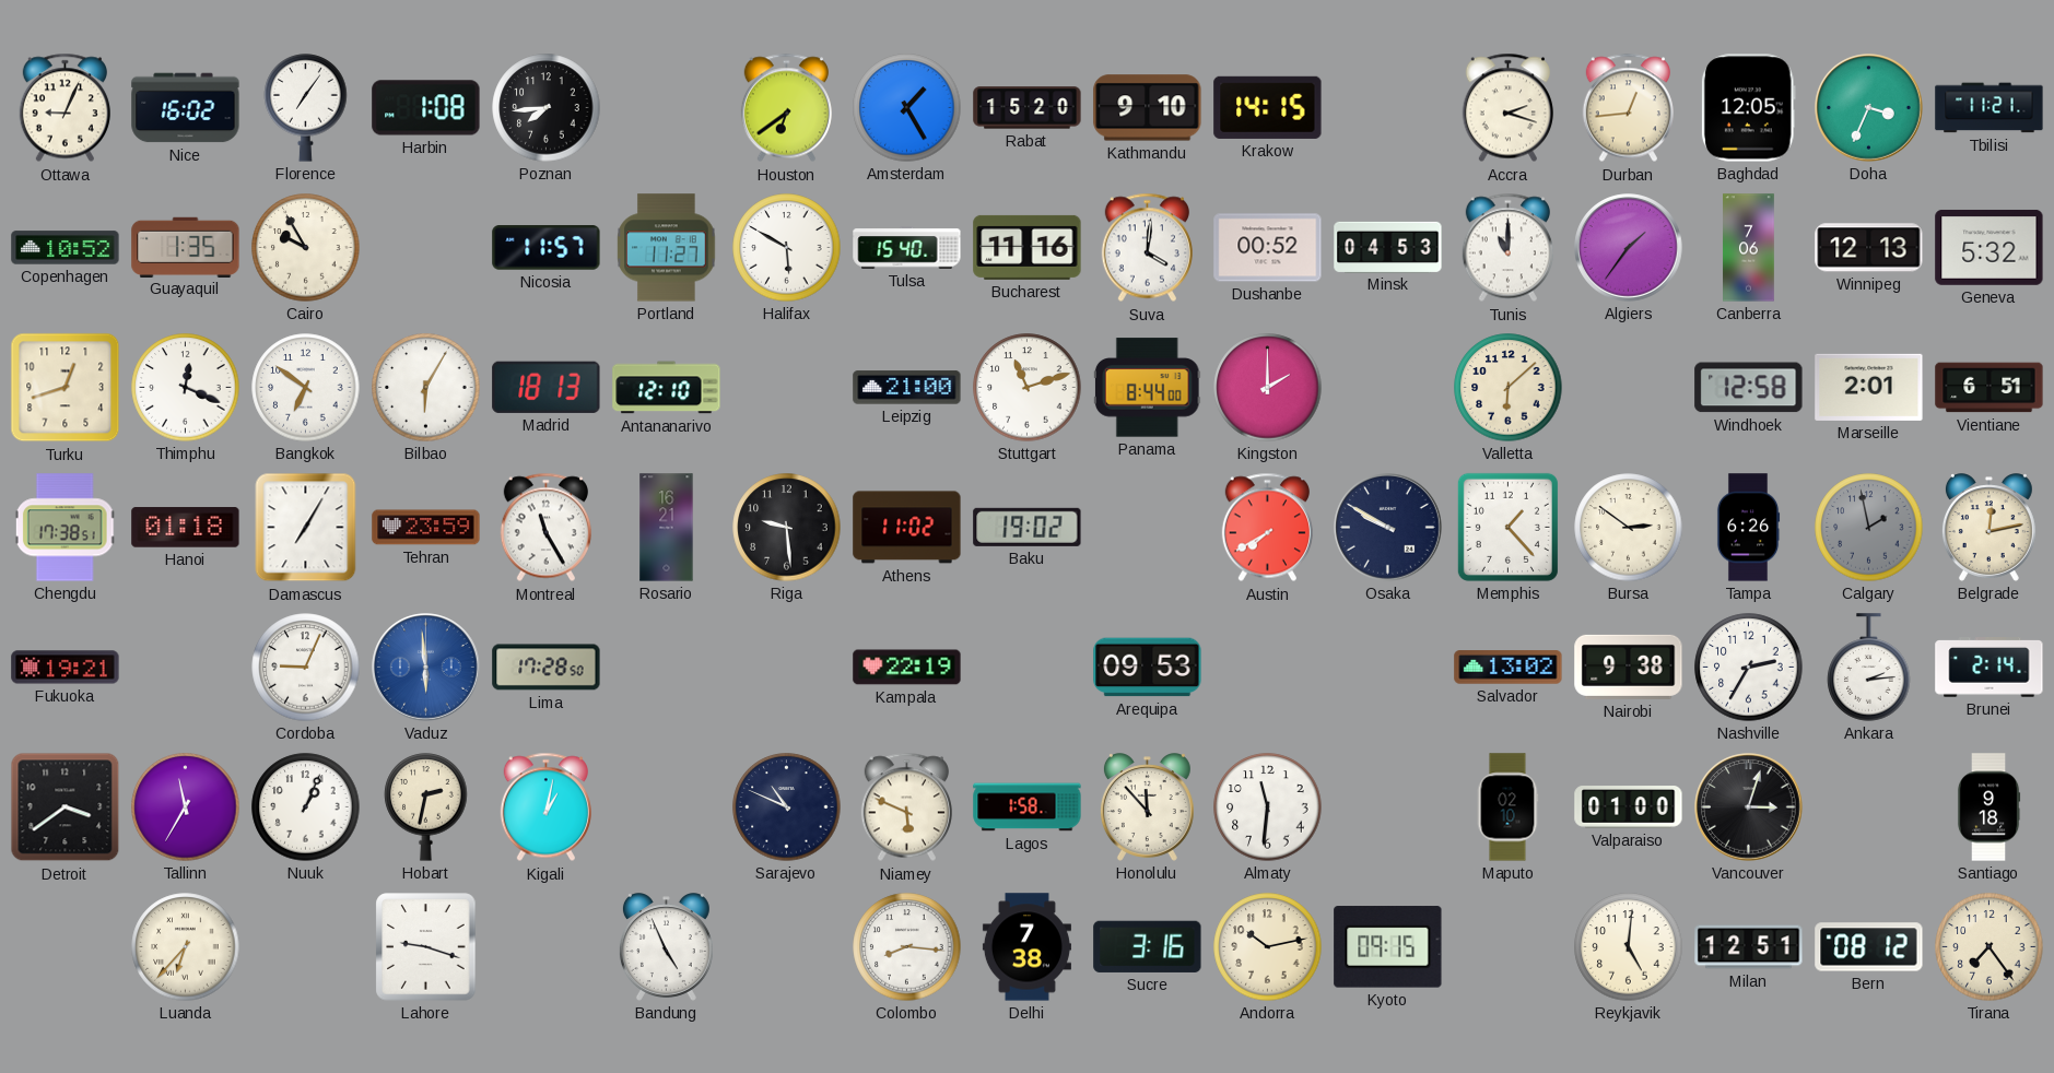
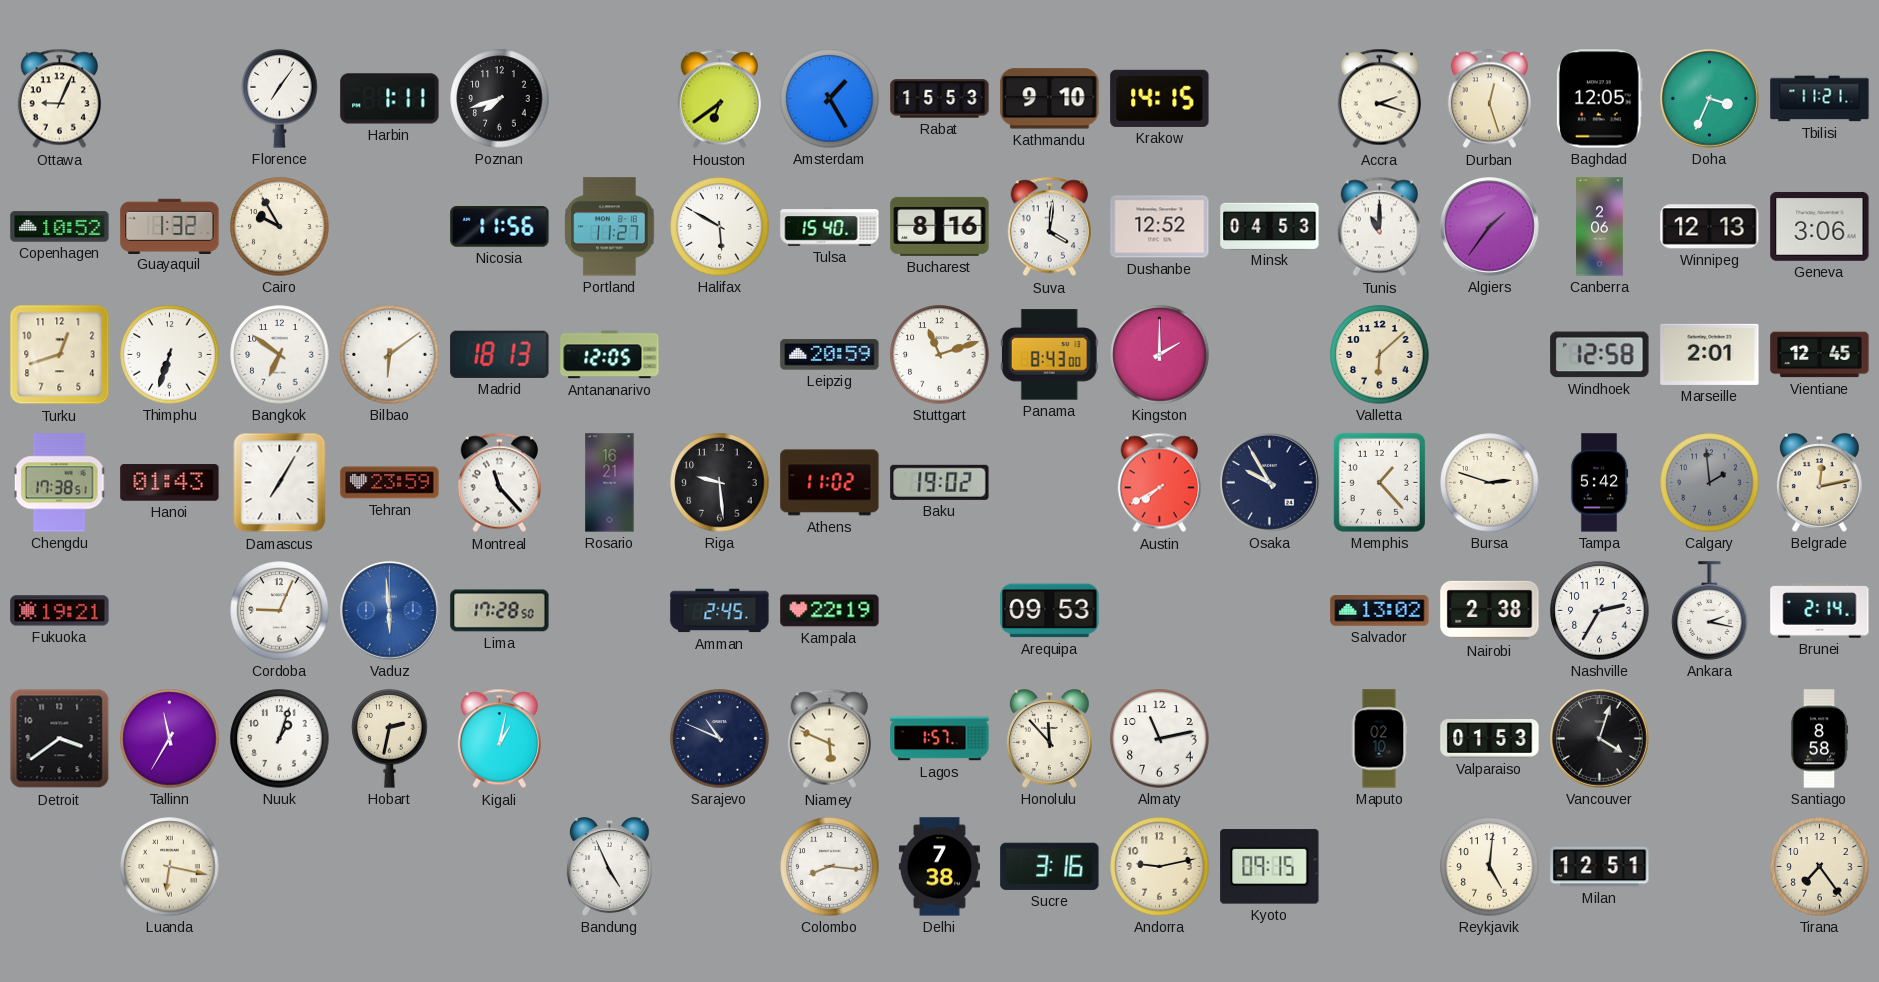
Nice: 16:02 -> none
Harbin: 1:08 -> 1:11
Poznan: 7:44 -> 7:42
Rabat: 15:20 -> 15:53
Durban: 12:44 -> 12:27
Guayaquil: 1:35 -> 1:32
Nicosia: 11:57 -> 11:56
Bucharest: 11:16 -> 8:16
Dushanbe: 00:52 -> 12:52
Canberra: 7:06 -> 2:06
Geneva: 5:32 -> 3:06
Thimphu: 12:19 -> 6:33
Bilbao: 6:05 -> 6:09
Antananarivo: 12:10 -> 12:05
Leipzig: 21:00 -> 20:59
Panama: 8:44 -> 8:43
Vientiane: 6:51 -> 12:45
Hanoi: 01:18 -> 01:43
Montreal: 11:25 -> 11:23
Osaka: 9:50 -> 9:55
Bursa: 2:51 -> 2:48
Tampa: 6:26 -> 5:42
Calgary: 1:58 -> 1:59
Amman: none -> 2:45
Nairobi: 9:38 -> 2:38
Ankara: 2:14 -> 2:17
Nuuk: 1:04 -> 1:03
Lagos: 1:58 -> 1:57
Almaty: 11:31 -> 11:13
Valparaiso: 01:00 -> 01:53
Vancouver: 3:03 -> 4:03
Santiago: 9:18 -> 8:58
Luanda: 6:37 -> 6:17
Lahore: 9:18 -> none
Andorra: 10:13 -> 9:13
Bern: 08:12 -> none
